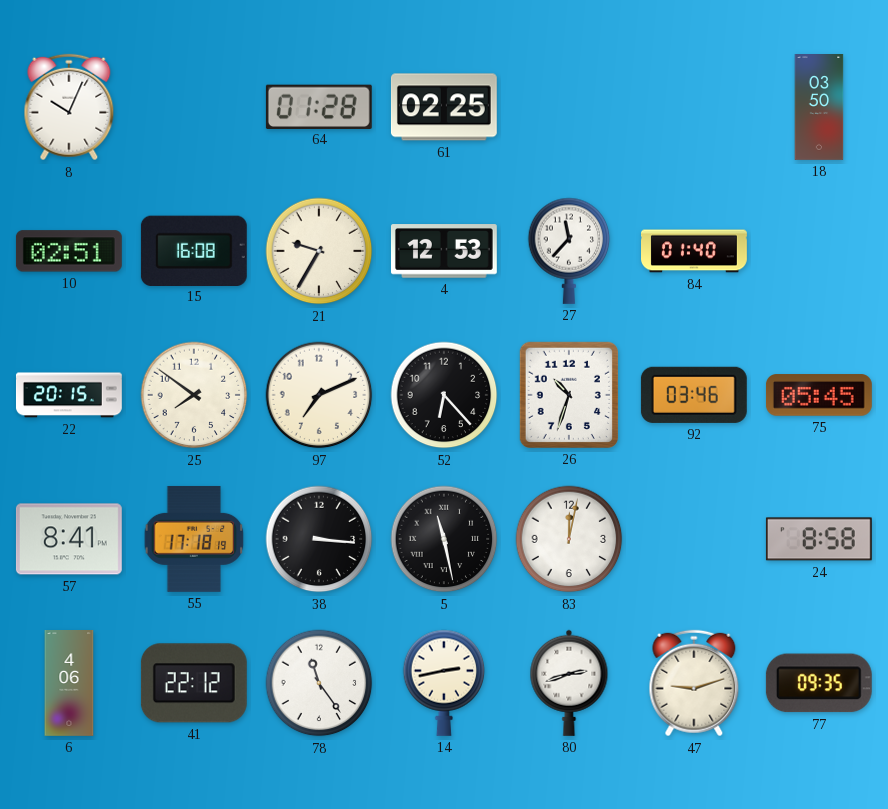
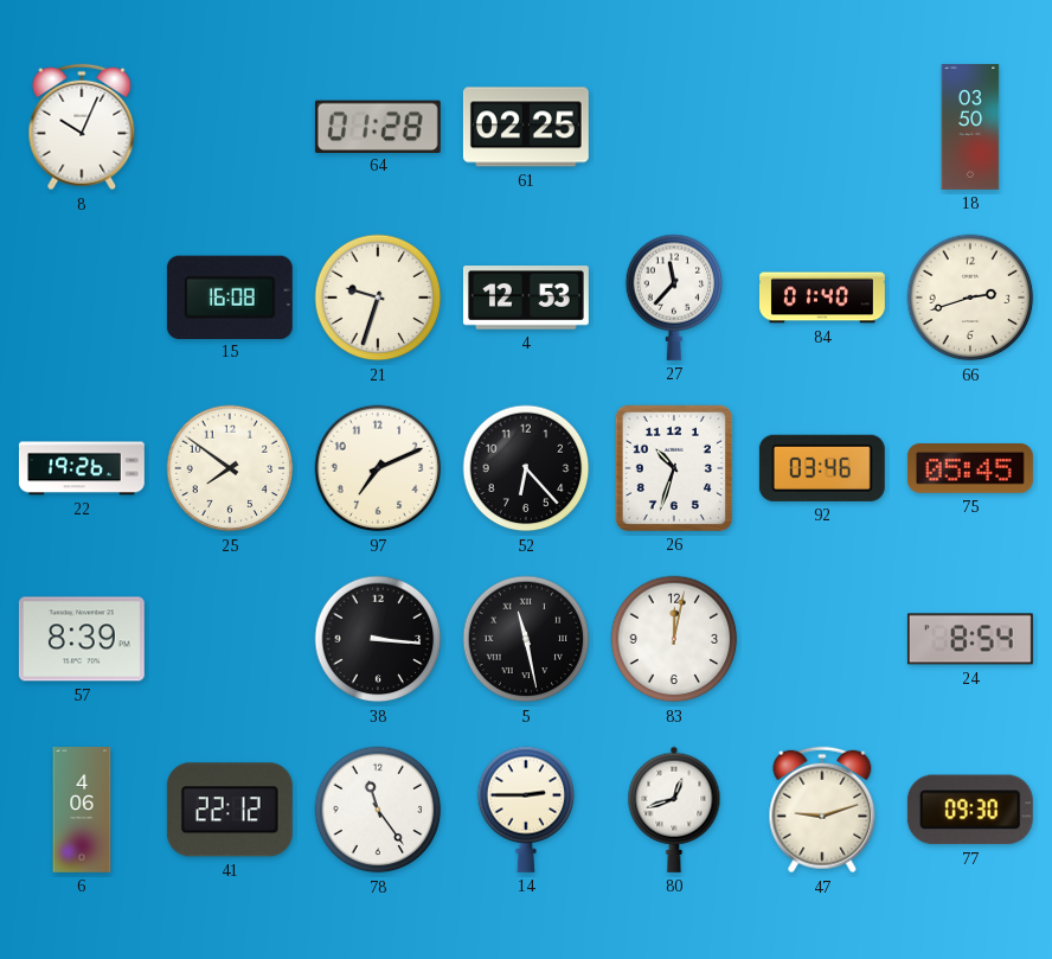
10: 02:51 -> none
21: 9:35 -> 9:33
66: none -> 2:42
22: 20:15 -> 19:26
57: 8:41 -> 8:39
55: 17:18 -> none
24: 8:58 -> 8:54
14: 2:43 -> 2:45
80: 2:42 -> 12:42
77: 09:35 -> 09:30
